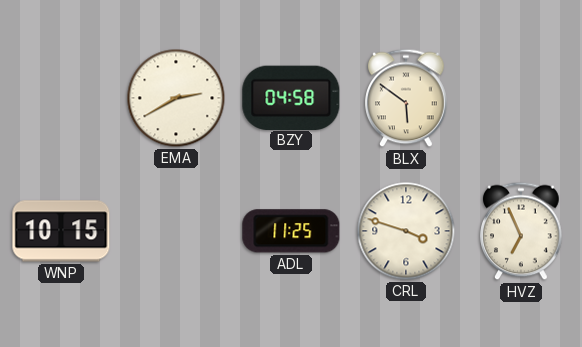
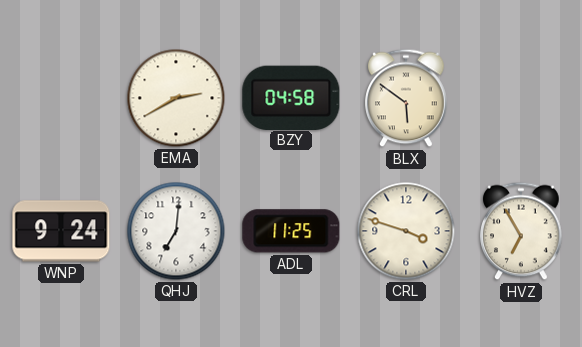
WNP: 10:15 -> 9:24
QHJ: none -> 7:01
HVZ: 6:56 -> 6:55
